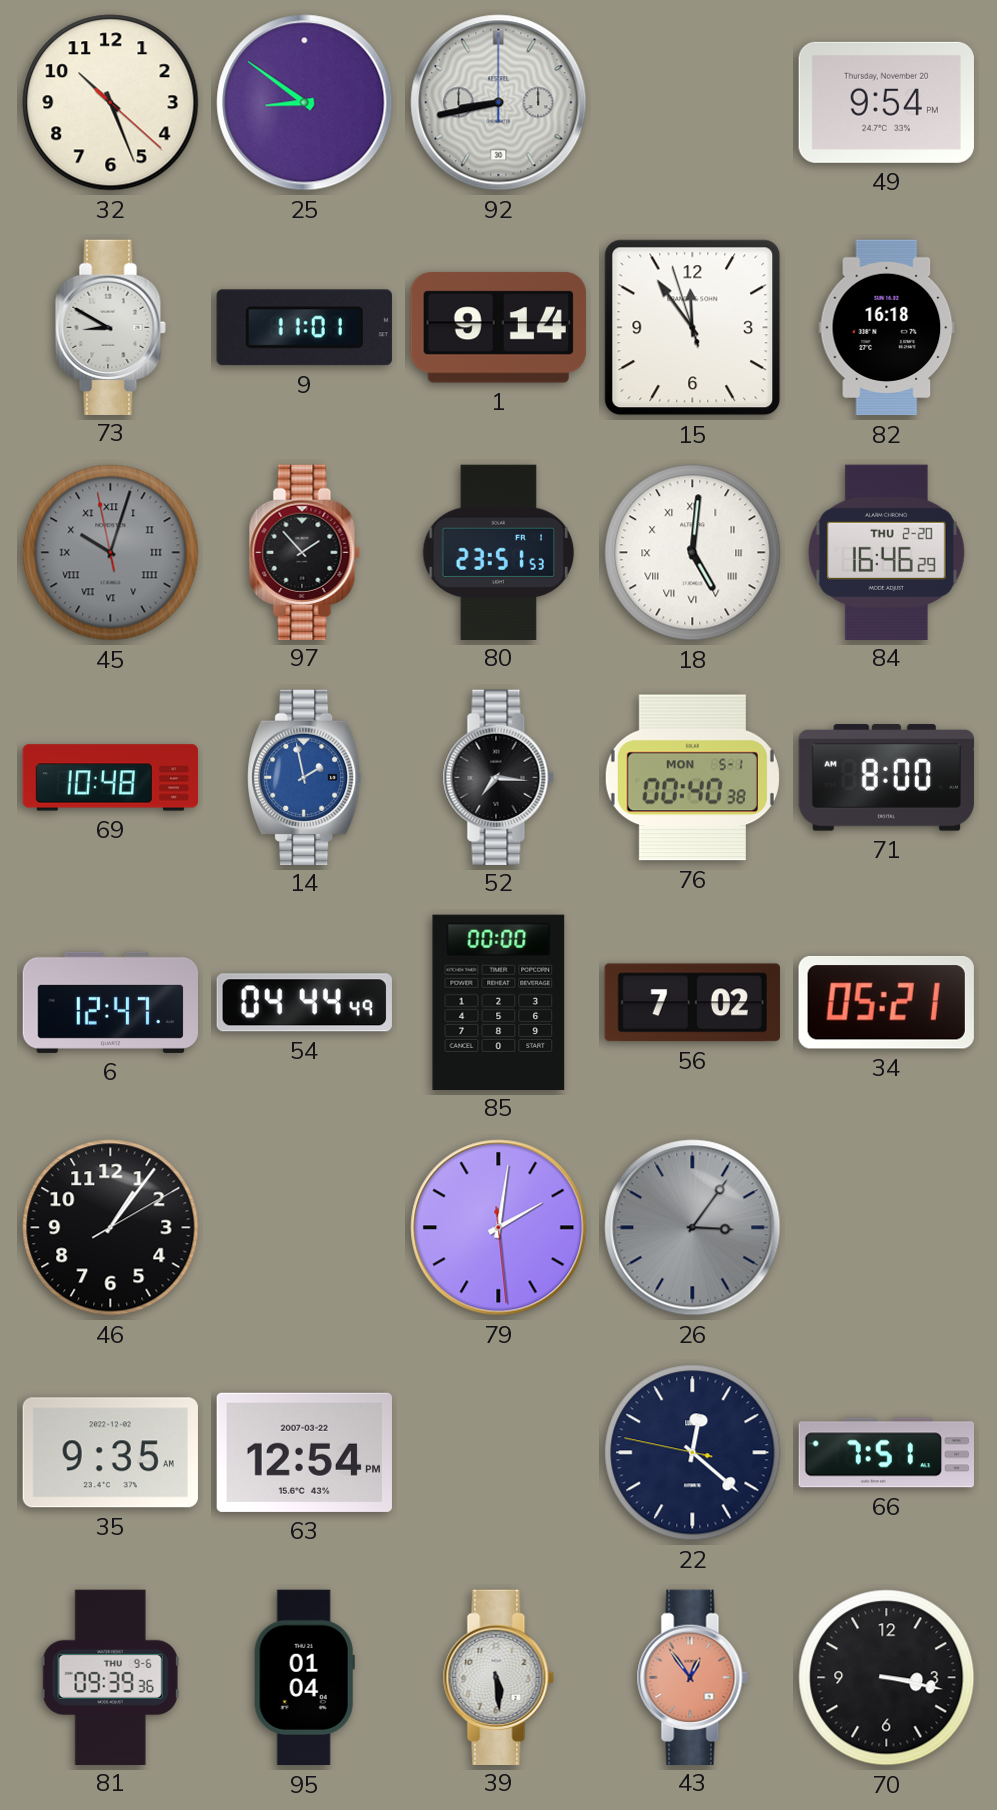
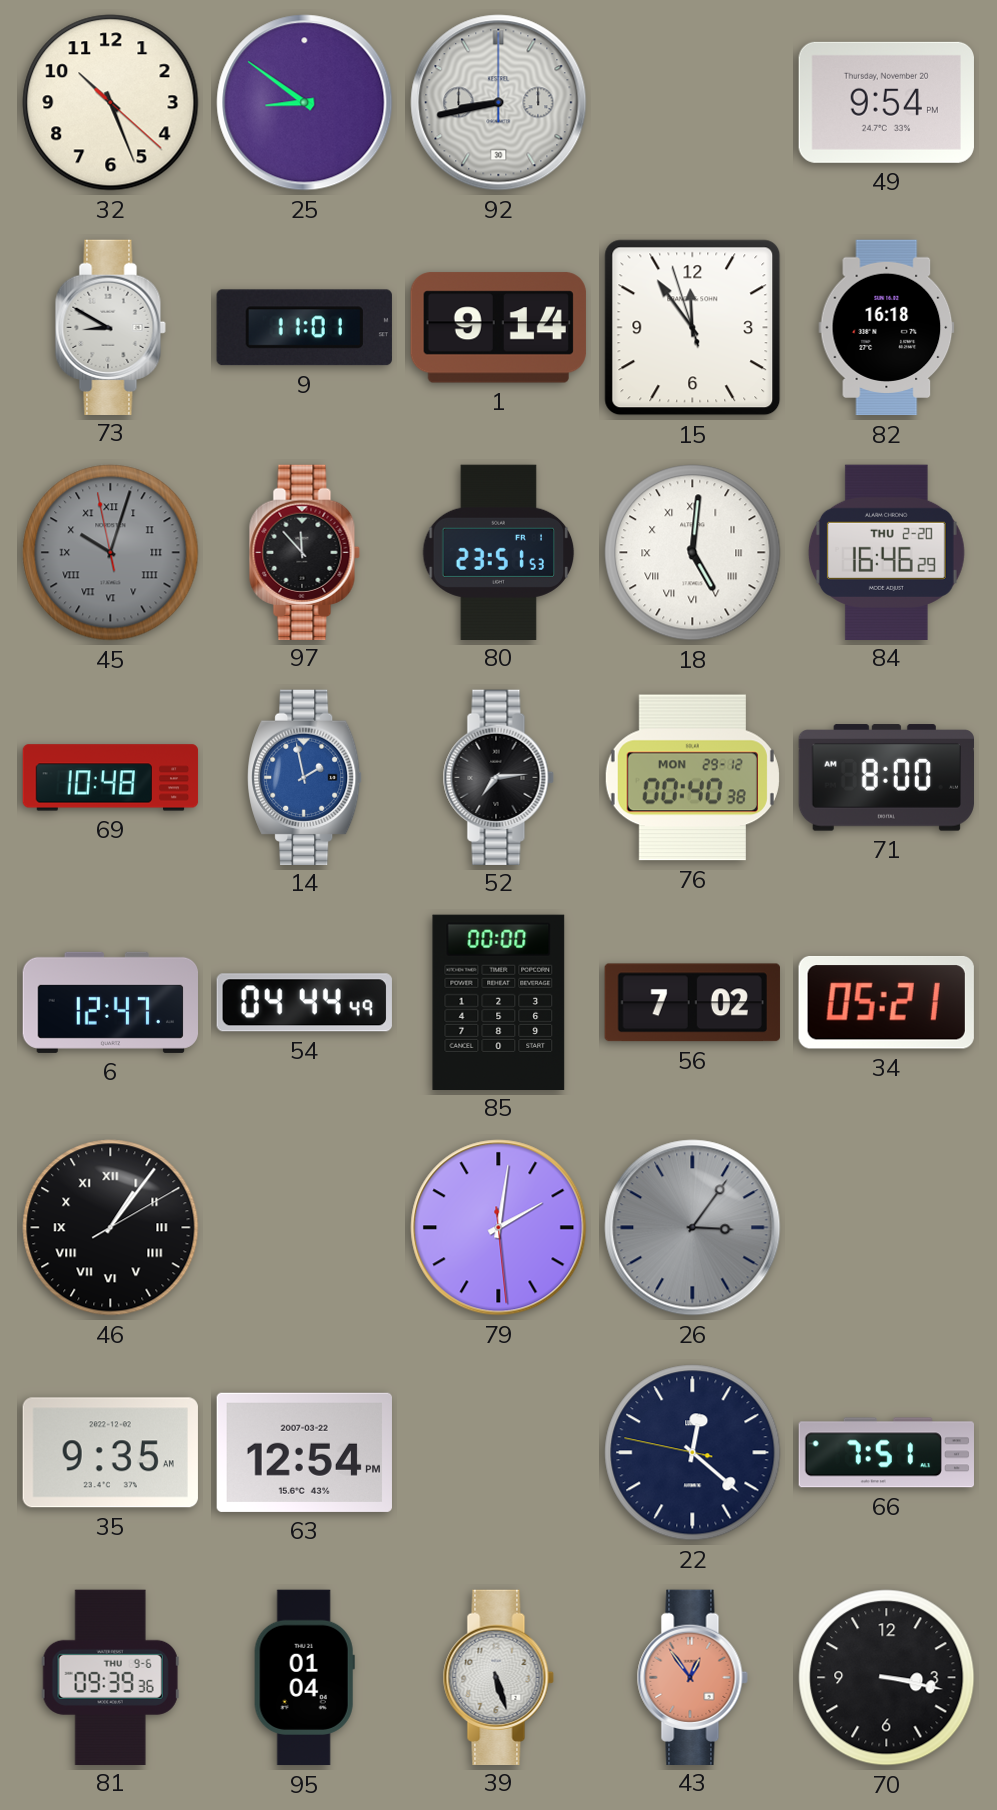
97: 1:53 -> 11:53
52: 7:16 -> 7:14
76 date: MON 5-1 -> MON 29-12
46 numerals: Arabic -> Roman
39: 5:29 -> 5:27
